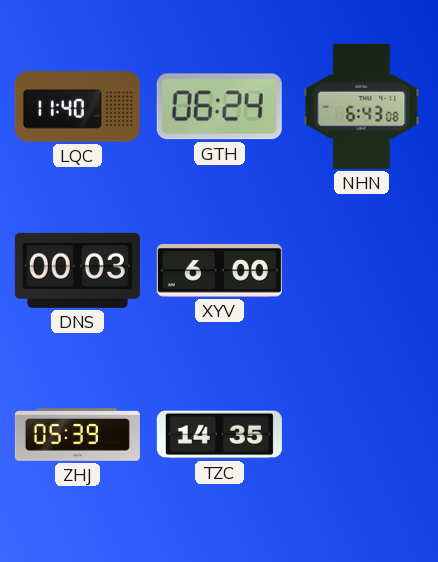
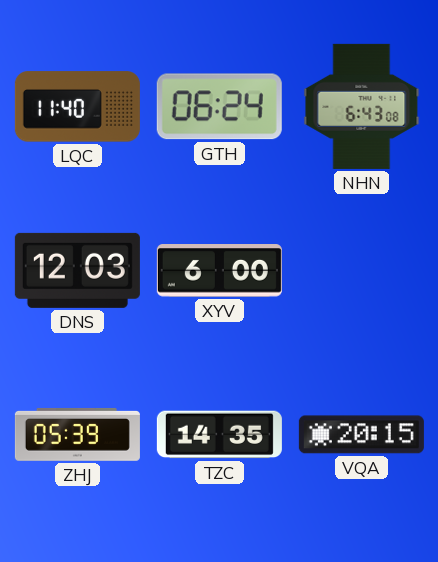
DNS: 00:03 -> 12:03
VQA: none -> 20:15
